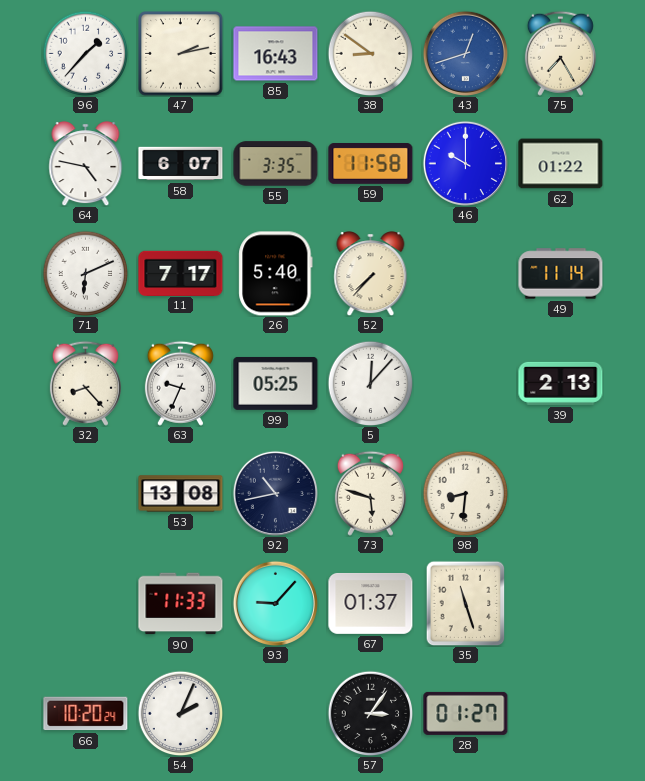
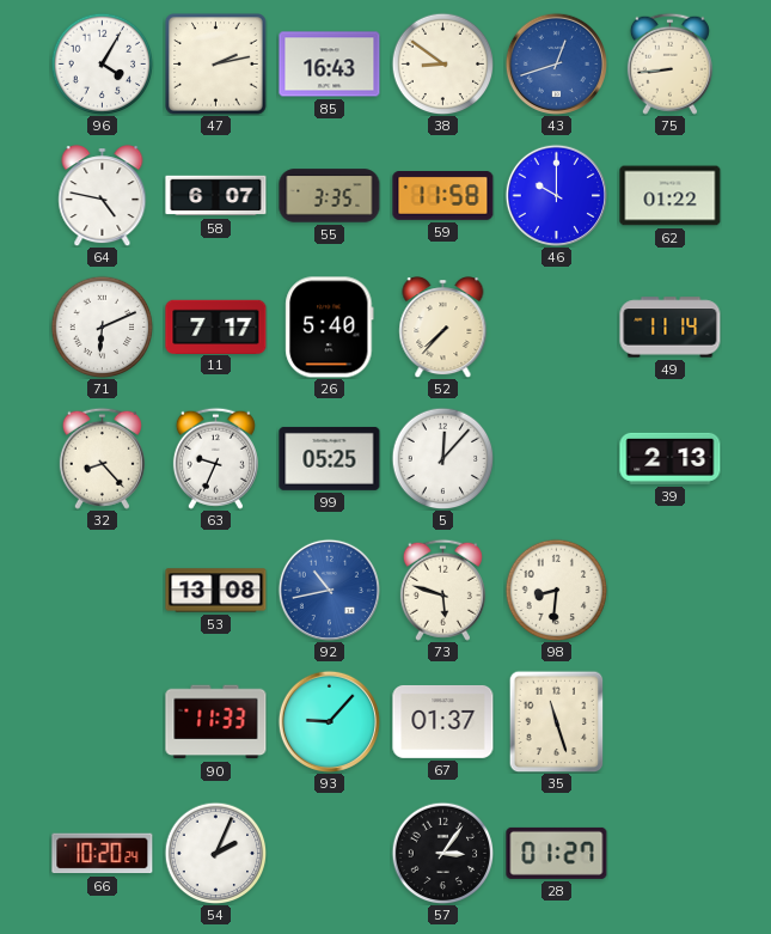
96: 1:37 -> 4:05
75: 7:25 -> 8:44
92 dial: navy -> blue
